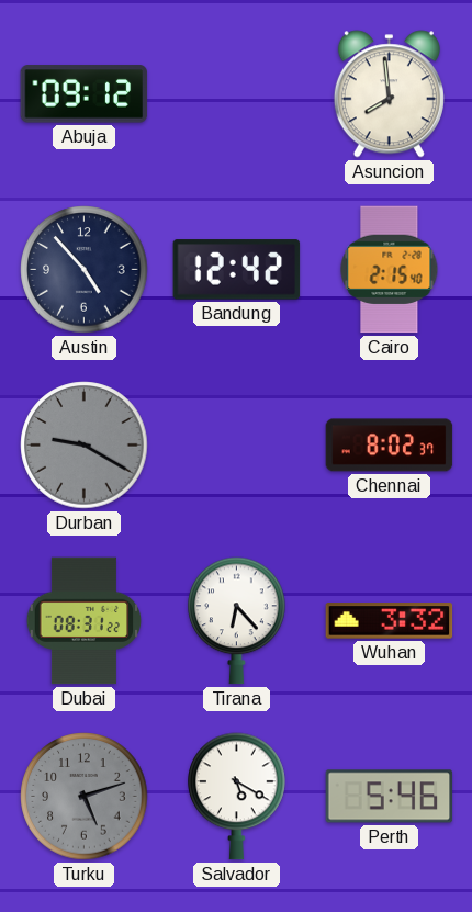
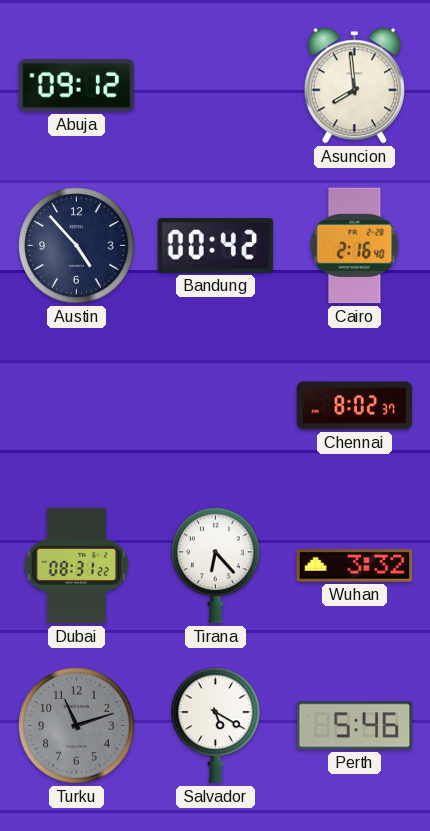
Bandung: 12:42 -> 00:42
Cairo: 2:15 -> 2:16
Durban: 9:20 -> none
Turku: 5:12 -> 11:12
